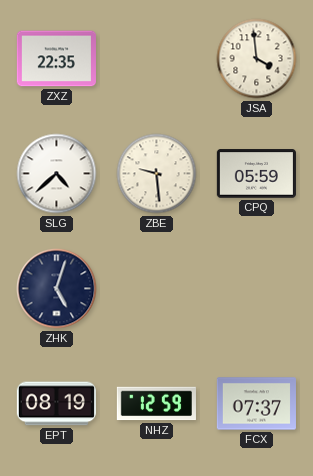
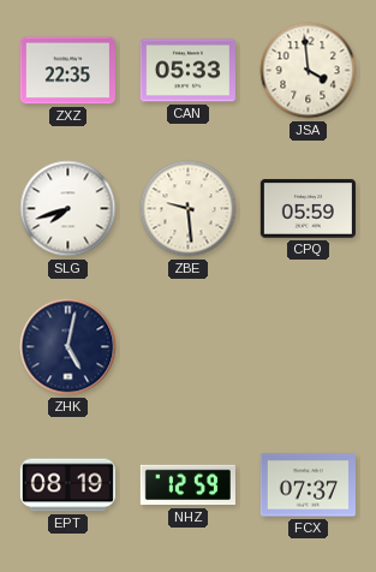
CAN: none -> 05:33
SLG: 4:38 -> 7:42
ZHK: 5:03 -> 5:02
